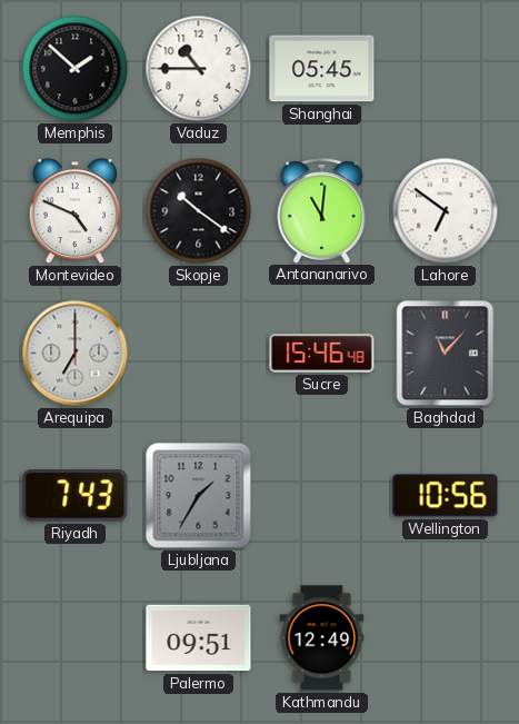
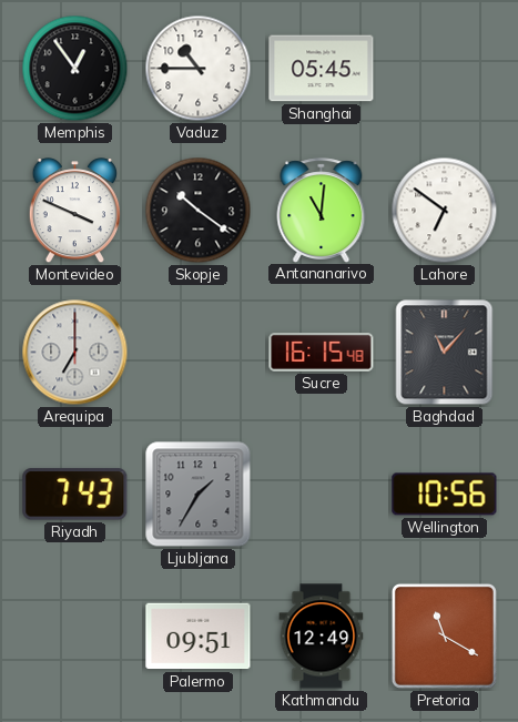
Memphis: 1:52 -> 12:54
Montevideo: 4:49 -> 3:49
Sucre: 15:46 -> 16:15
Pretoria: none -> 11:20
